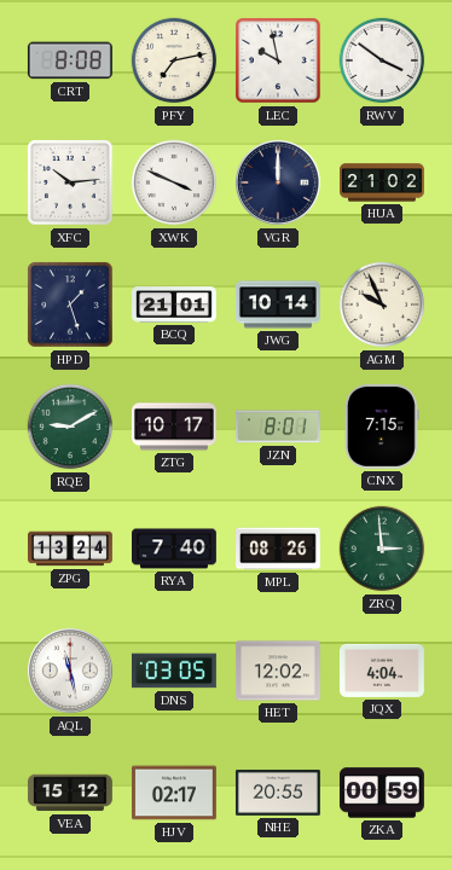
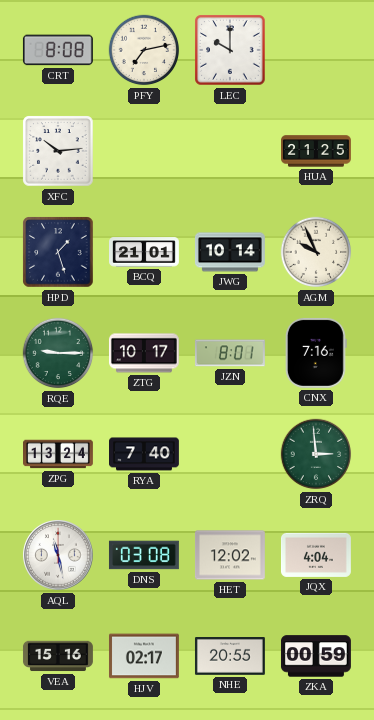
LEC: 9:58 -> 10:00
RWV: 3:51 -> none
XWK: 3:49 -> none
VGR: 12:00 -> none
HUA: 21:02 -> 21:25
RQE: 9:10 -> 9:15
CNX: 7:15 -> 7:16
MPL: 08:26 -> none
DNS: 03:05 -> 03:08
VEA: 15:12 -> 15:16
